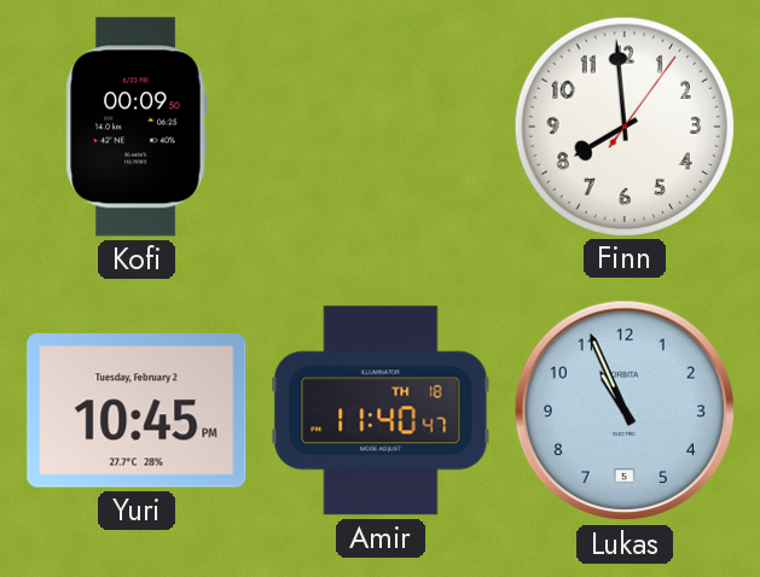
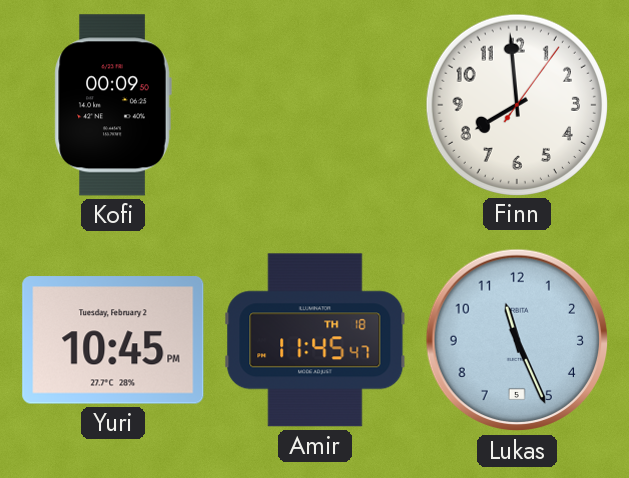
Amir: 11:40 -> 11:45
Lukas: 10:56 -> 11:26
